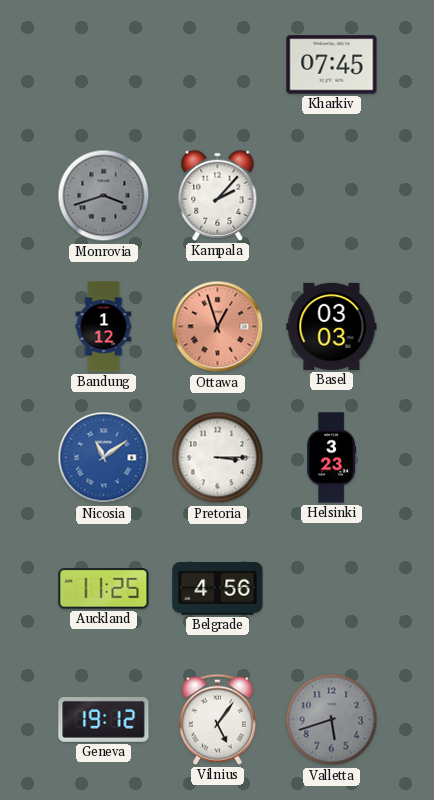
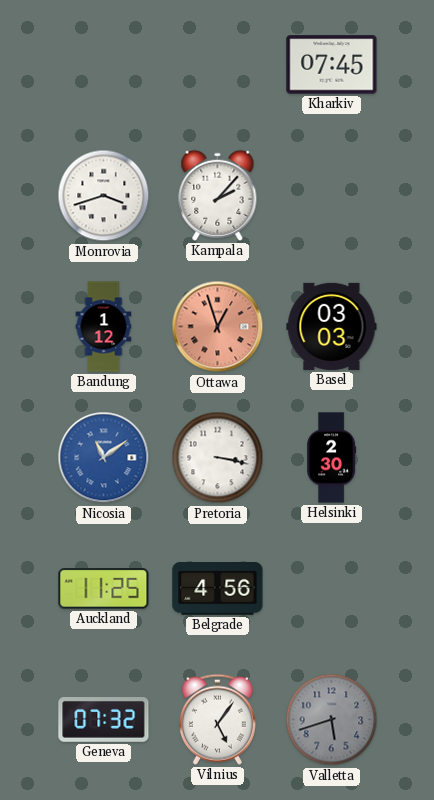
Monrovia dial: grey -> white
Pretoria: 3:15 -> 3:17
Helsinki: 3:23 -> 2:30
Geneva: 19:12 -> 07:32
